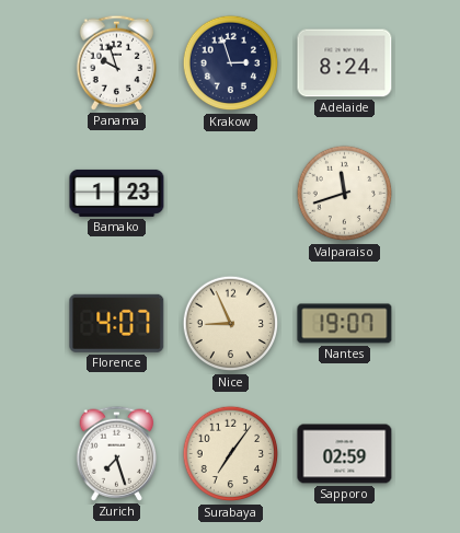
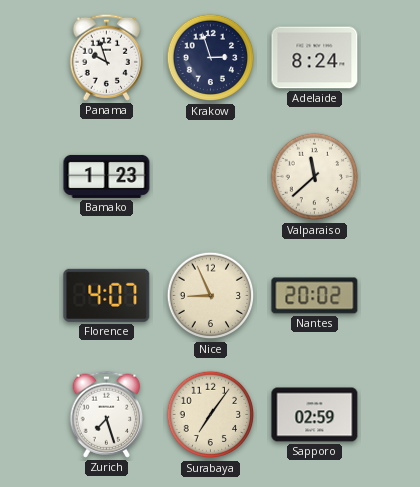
Valparaiso: 11:42 -> 11:38
Nantes: 19:07 -> 20:02
